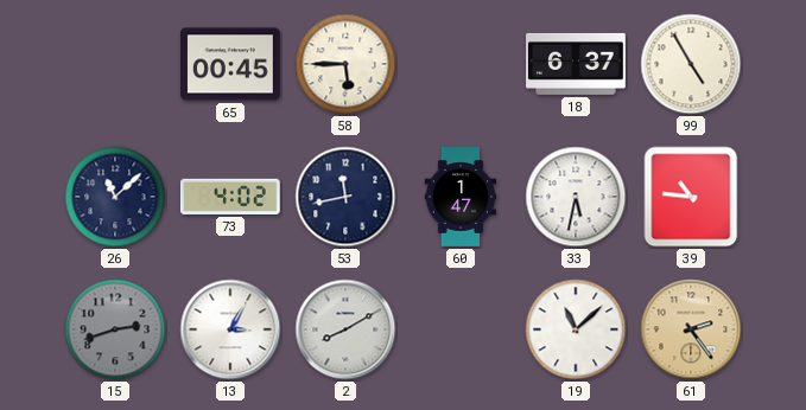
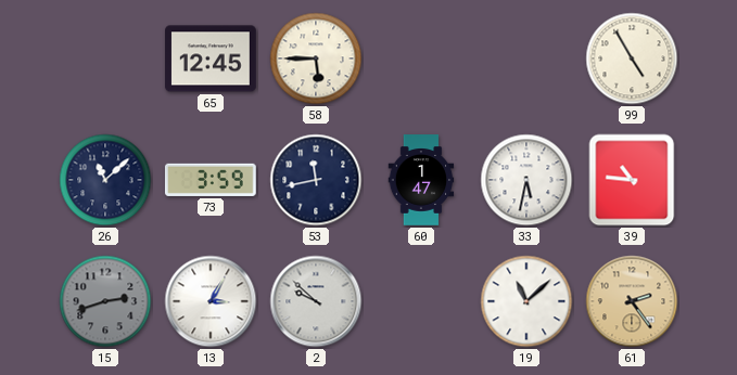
65: 00:45 -> 12:45
18: 6:37 -> none
73: 4:02 -> 3:59
2: 8:10 -> 9:52
